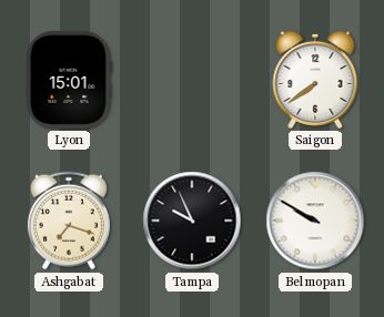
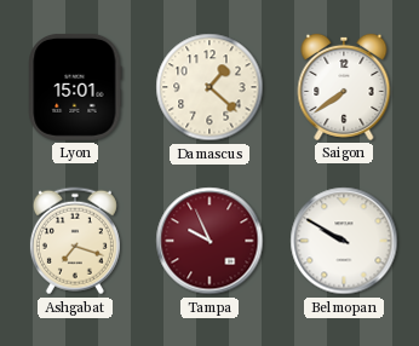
Damascus: none -> 1:22
Tampa dial: black -> burgundy
